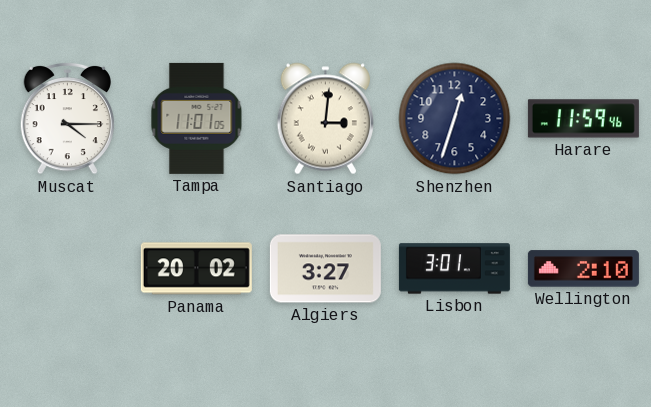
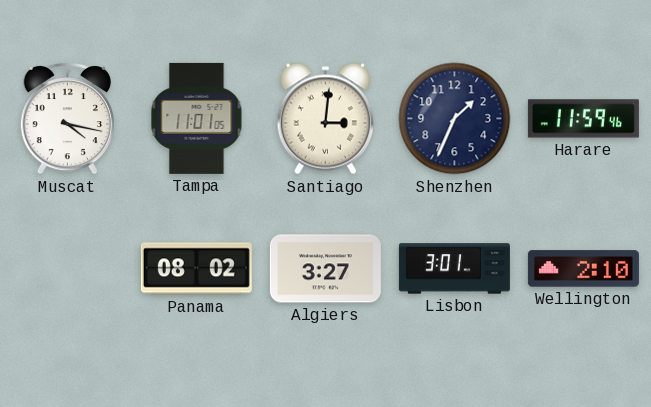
Muscat: 4:15 -> 4:17
Shenzhen: 12:33 -> 1:34
Panama: 20:02 -> 08:02
